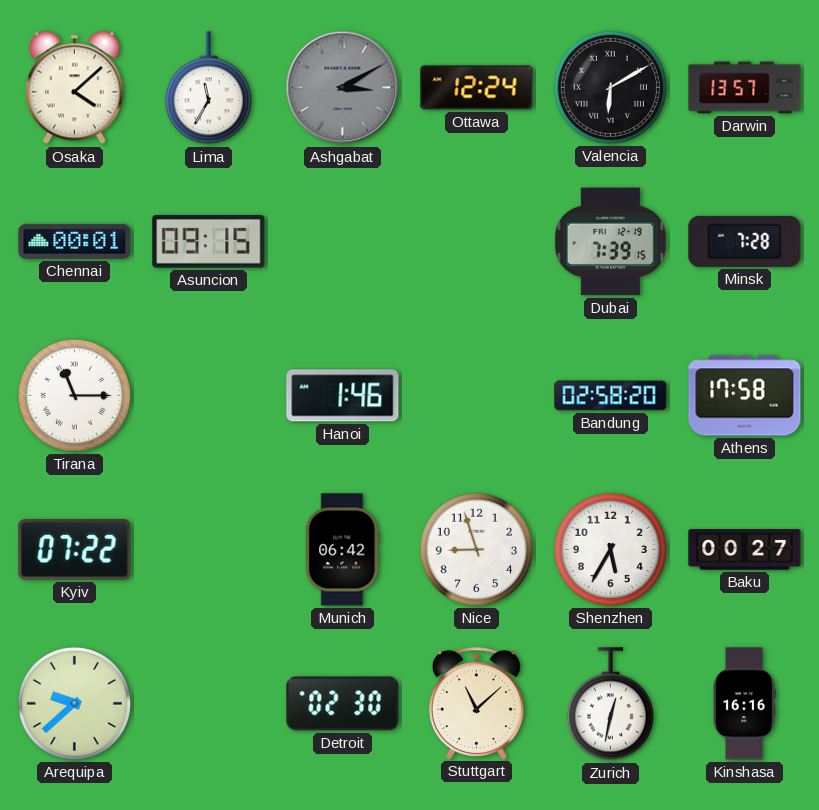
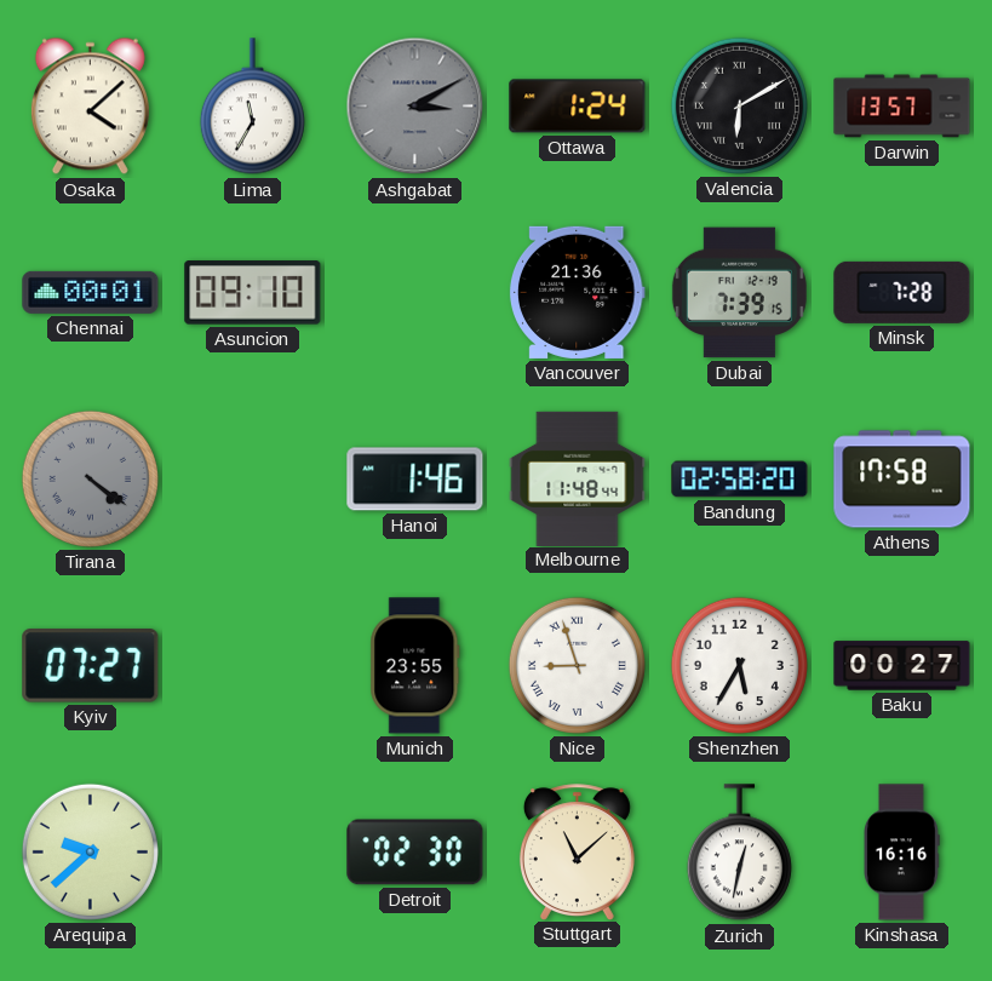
Ottawa: 12:24 -> 1:24
Asuncion: 09:15 -> 09:10
Vancouver: none -> 21:36
Tirana: 11:15 -> 4:21
Tirana dial: white -> grey
Melbourne: none -> 11:48
Kyiv: 07:22 -> 07:27
Munich: 06:42 -> 23:55
Nice numerals: Arabic -> Roman
